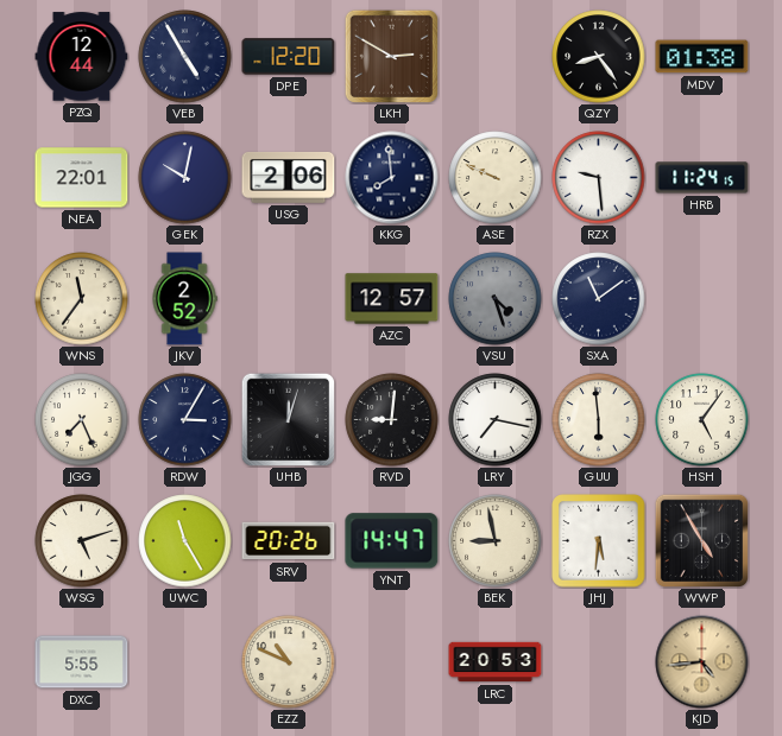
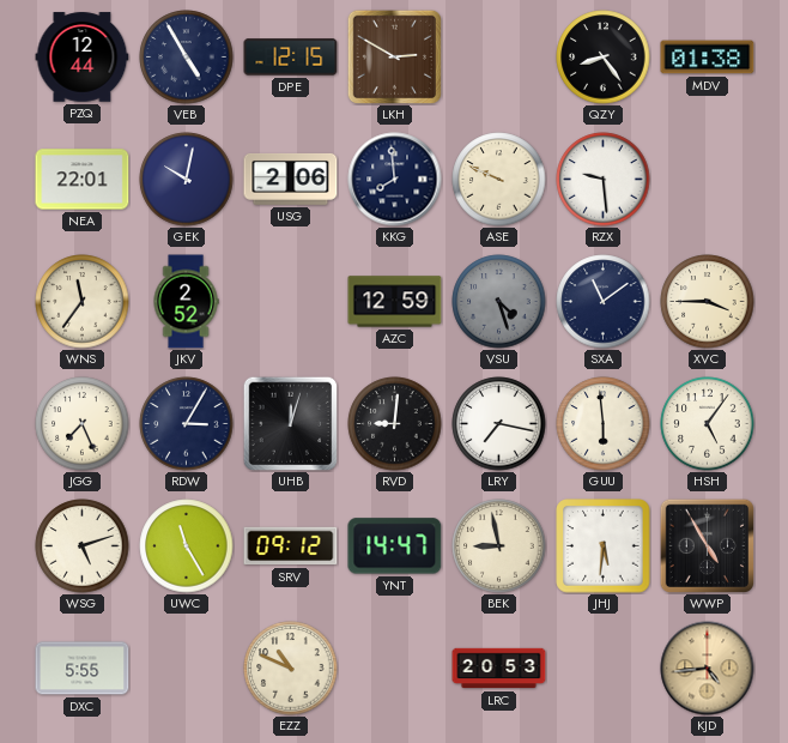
DPE: 12:20 -> 12:15
HRB: 11:24 -> none
AZC: 12:57 -> 12:59
XVC: none -> 3:45
SRV: 20:26 -> 09:12
